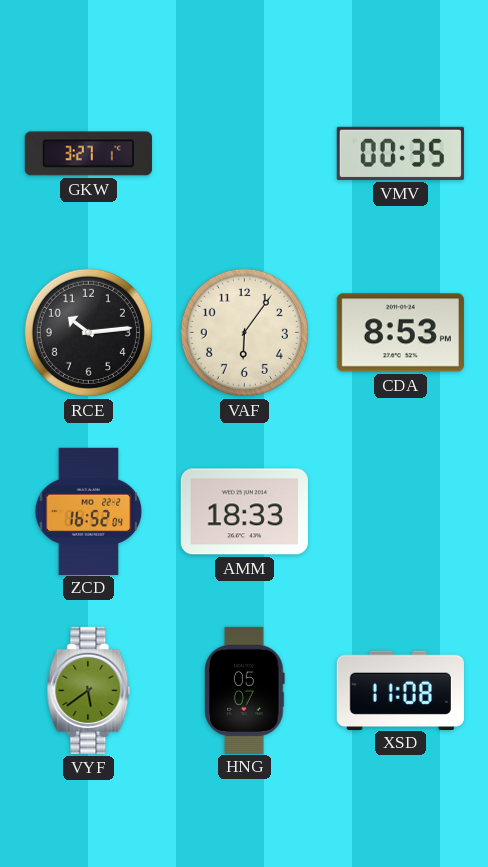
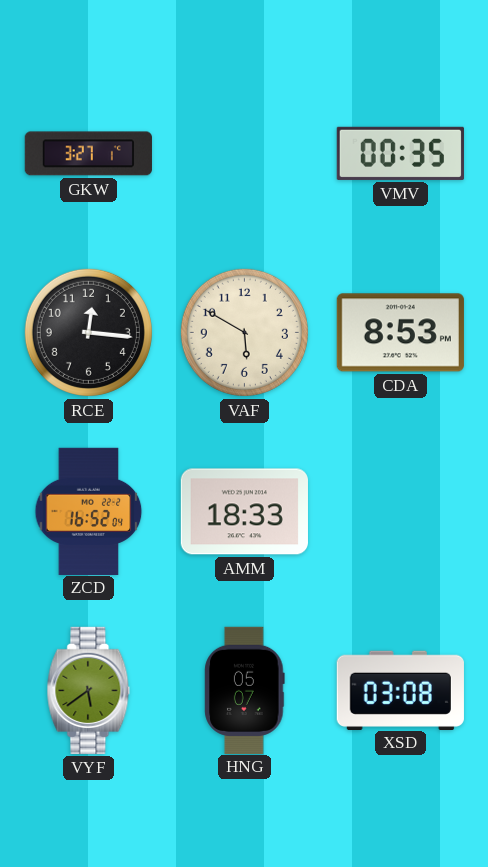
RCE: 10:14 -> 12:16
VAF: 6:06 -> 5:50
XSD: 11:08 -> 03:08
